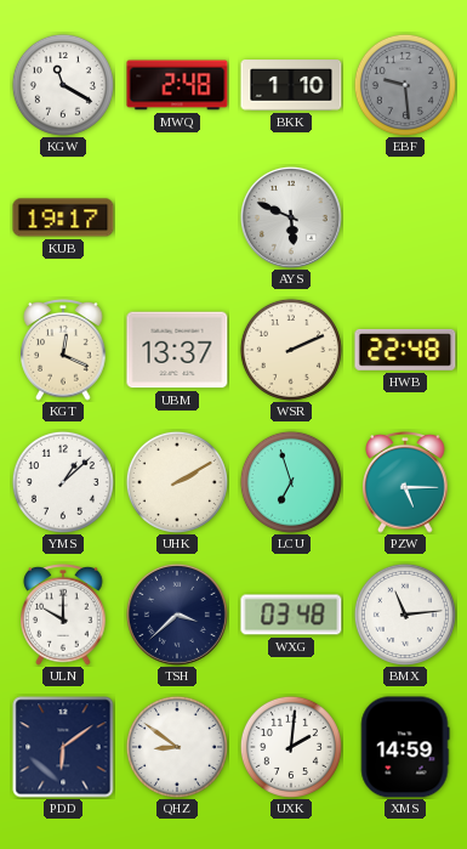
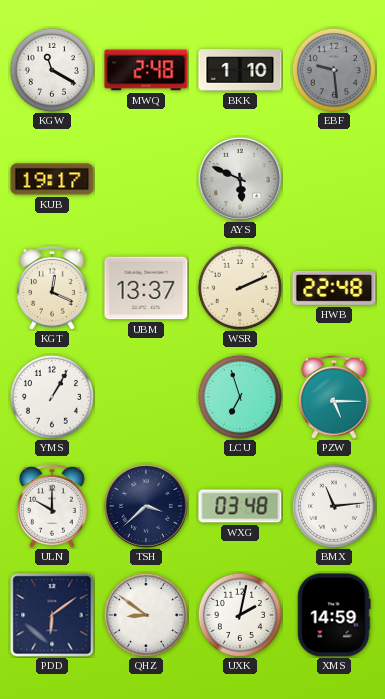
YMS: 1:08 -> 1:05
UHK: 2:10 -> none
UXK: 2:01 -> 2:02
